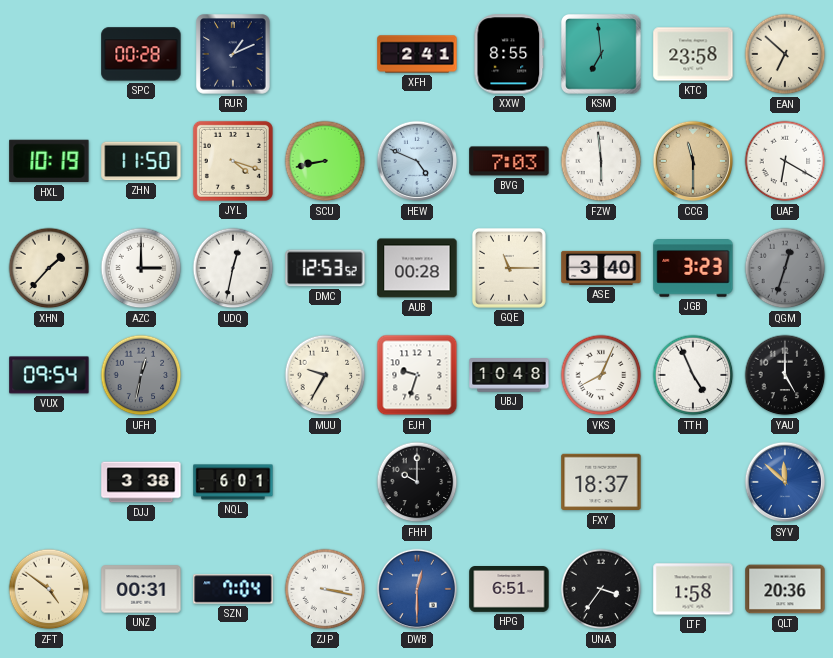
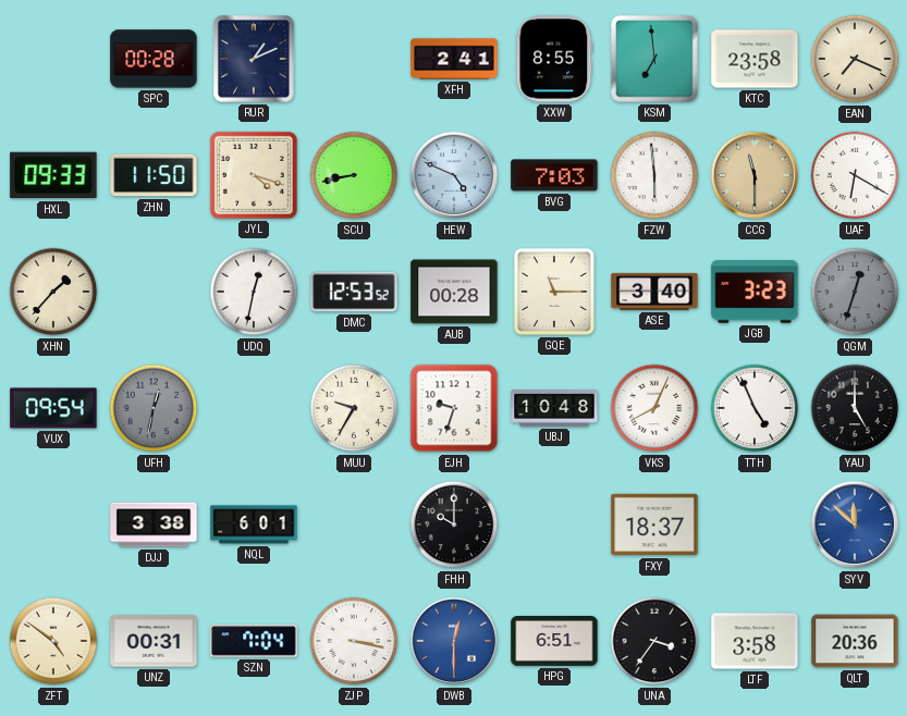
EAN: 6:52 -> 7:19
HXL: 10:19 -> 09:33
AZC: 3:00 -> none
LTF: 1:58 -> 3:58
